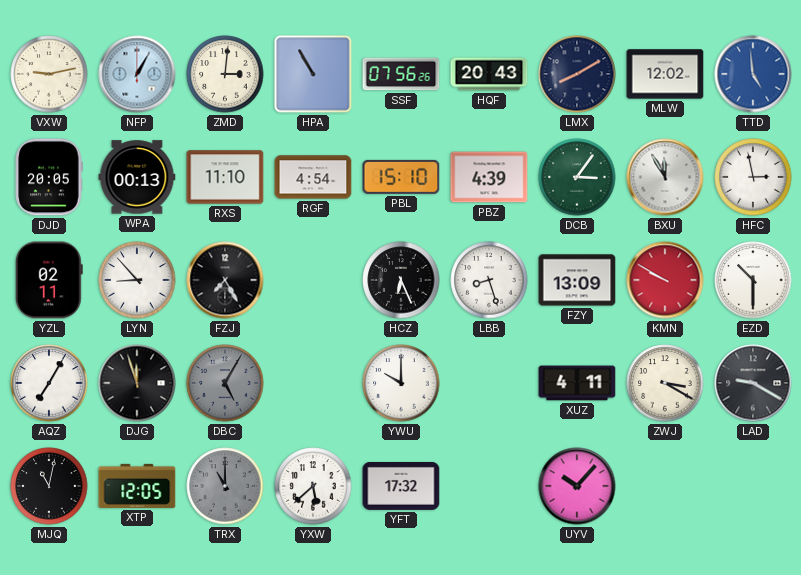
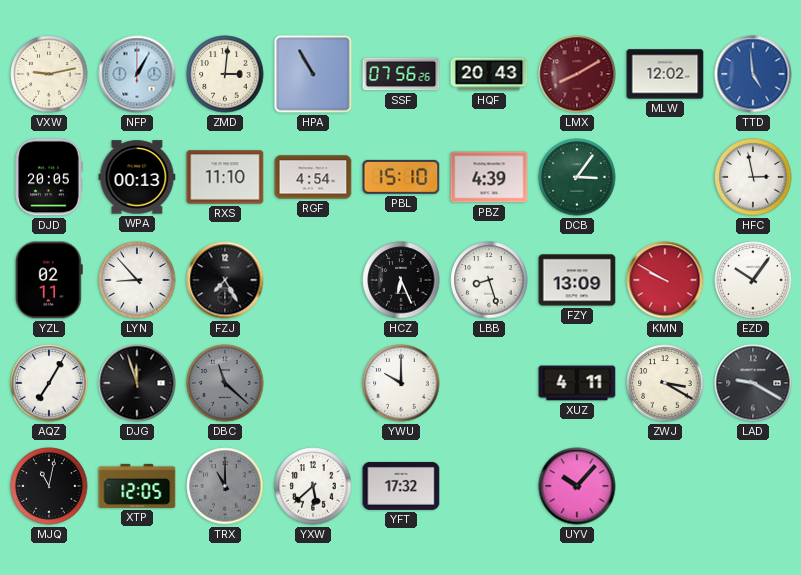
LMX dial: navy -> burgundy
BXU: 11:55 -> none
EZD: 10:30 -> 10:06
DBC: 5:05 -> 11:22
